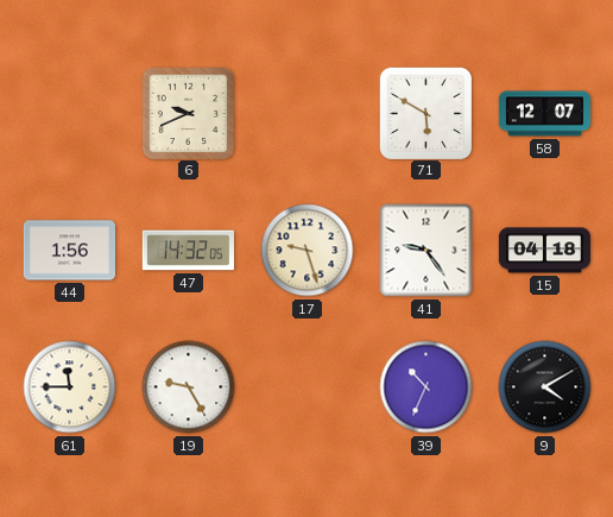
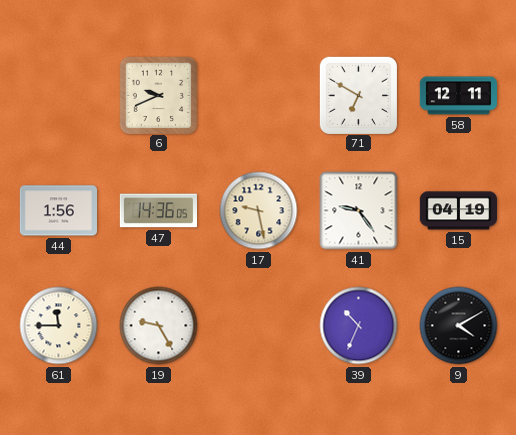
71: 5:50 -> 6:50
58: 12:07 -> 12:11
47: 14:32 -> 14:36
17: 9:27 -> 9:28
15: 04:18 -> 04:19
